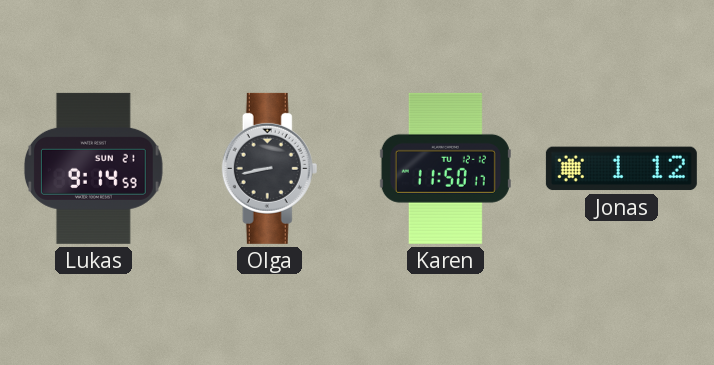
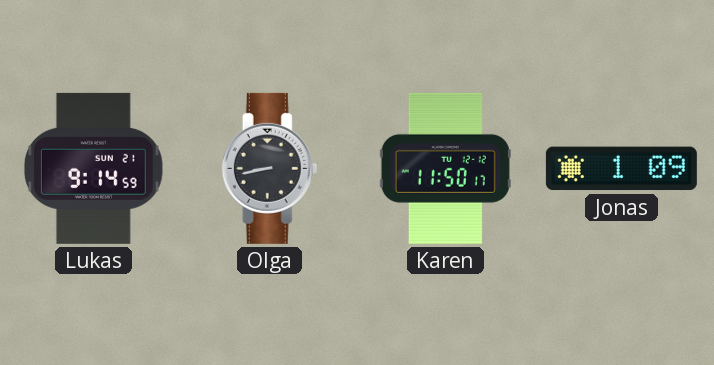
Jonas: 1:12 -> 1:09
